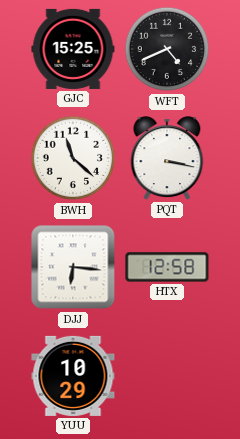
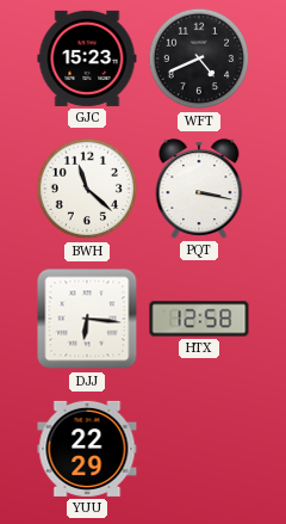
GJC: 15:25 -> 15:23
YUU: 10:29 -> 22:29
